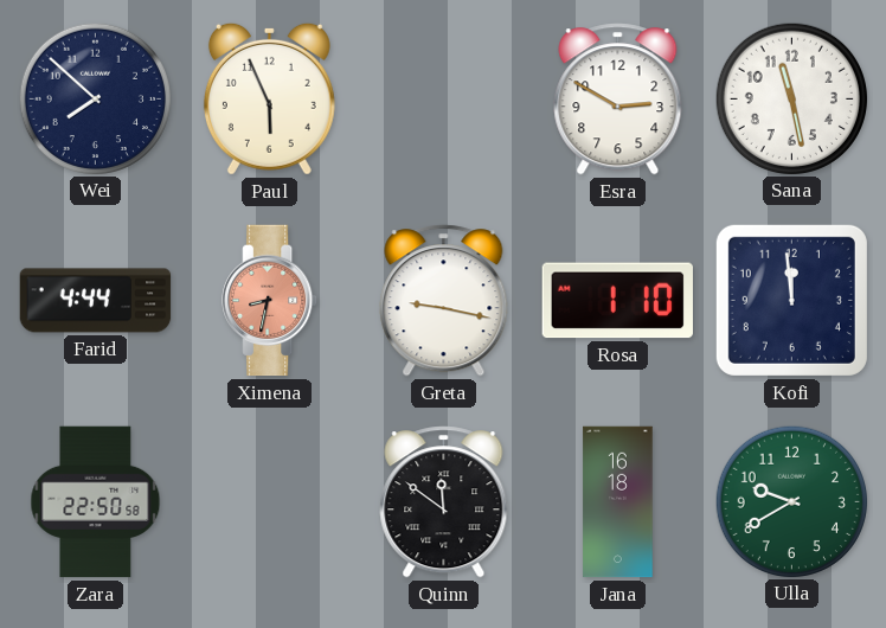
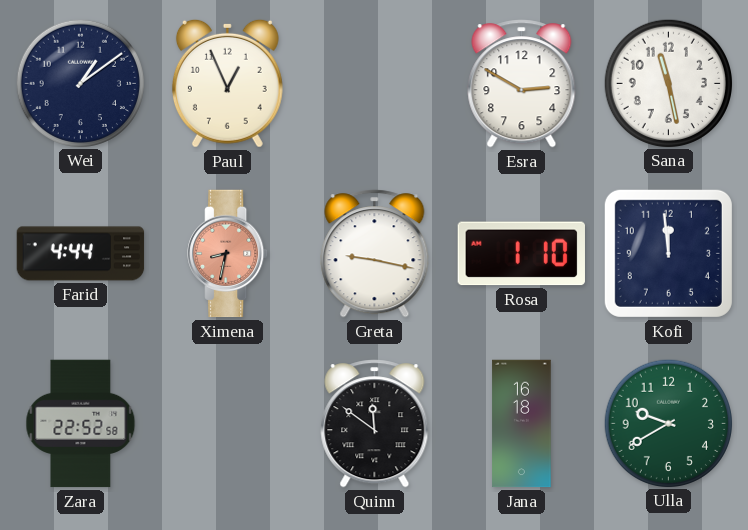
Wei: 7:52 -> 1:09
Paul: 5:56 -> 12:56
Zara: 22:50 -> 22:52
